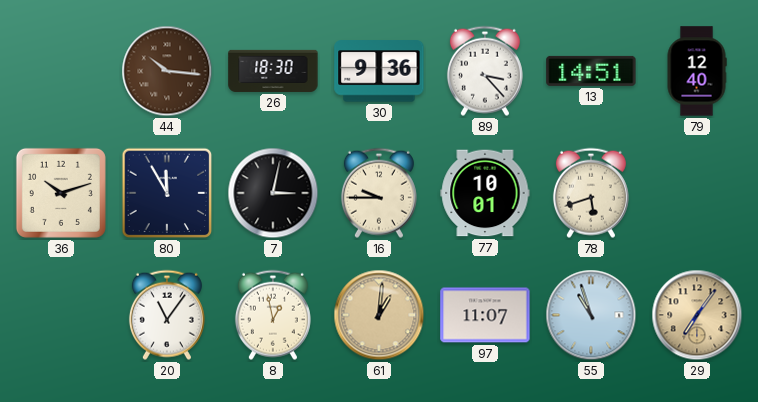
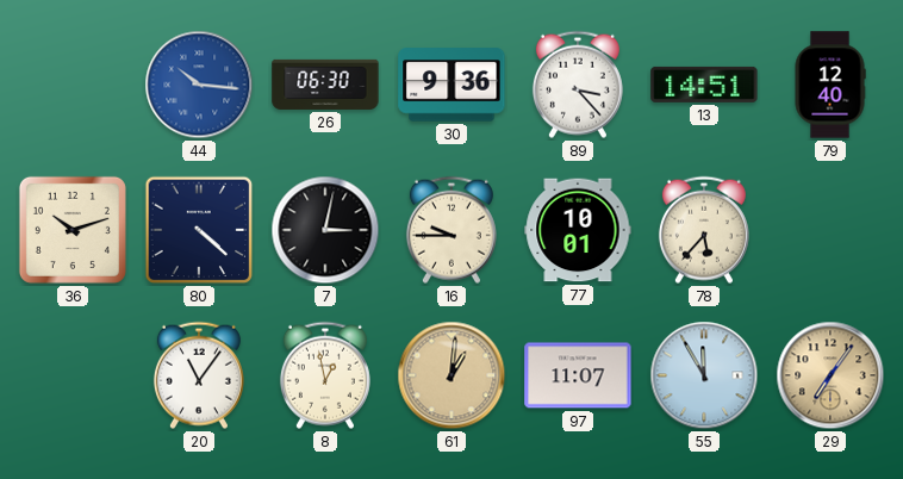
44 dial: brown -> blue
26: 18:30 -> 06:30
80: 11:55 -> 4:22
78: 5:42 -> 5:37
55: 10:57 -> 11:55
